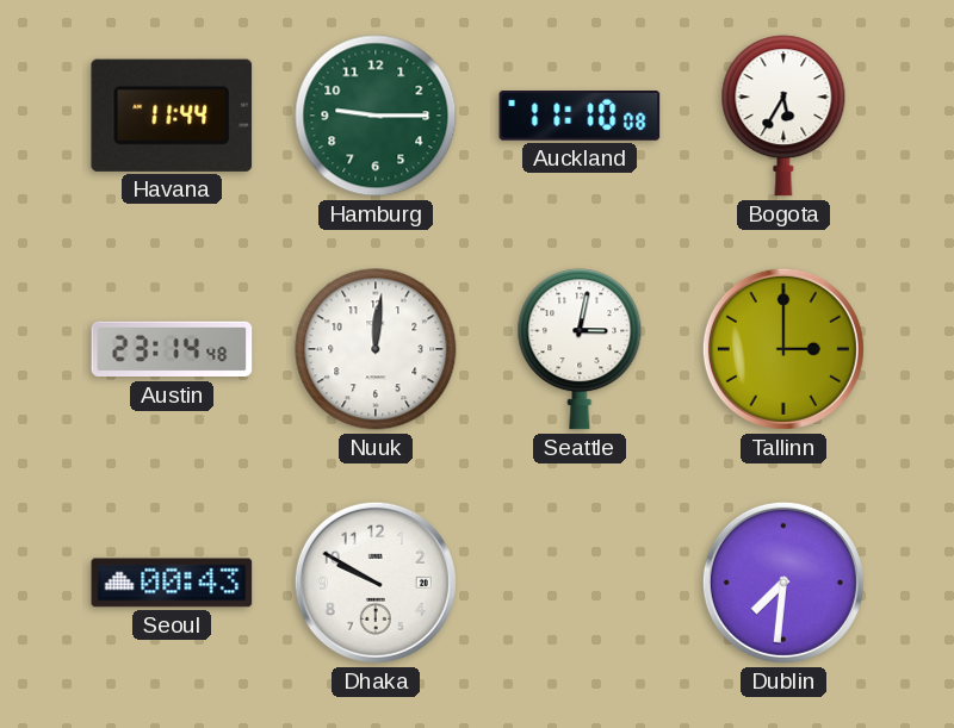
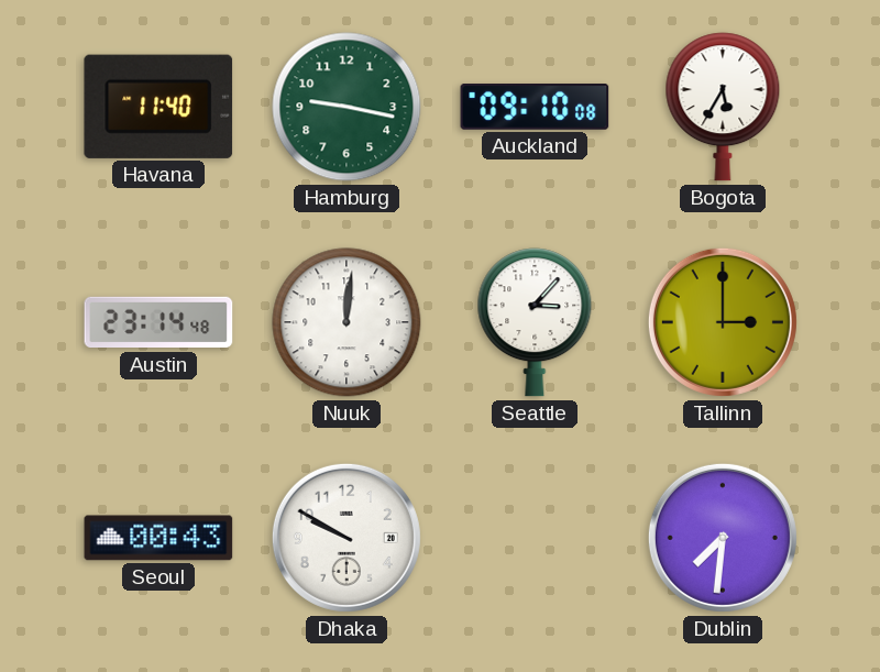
Havana: 11:44 -> 11:40
Hamburg: 9:15 -> 9:17
Auckland: 11:10 -> 09:10
Seattle: 3:02 -> 3:07
